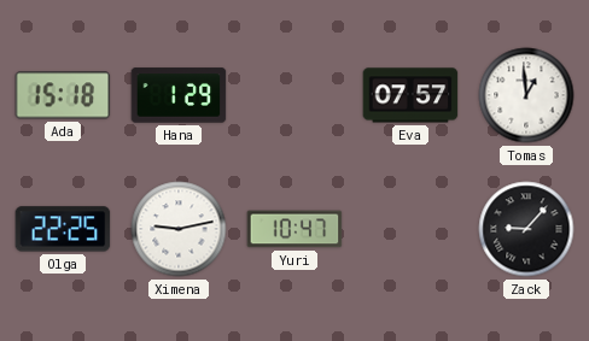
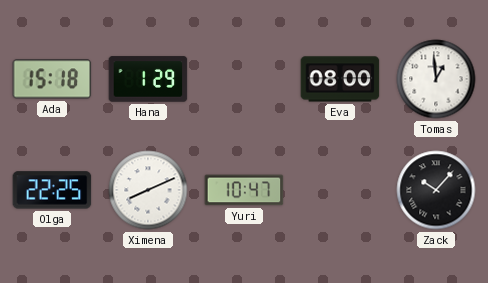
Eva: 07:57 -> 08:00
Ximena: 9:13 -> 8:11
Zack: 9:07 -> 10:07
